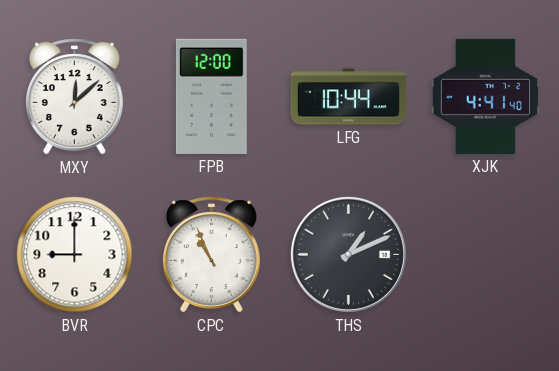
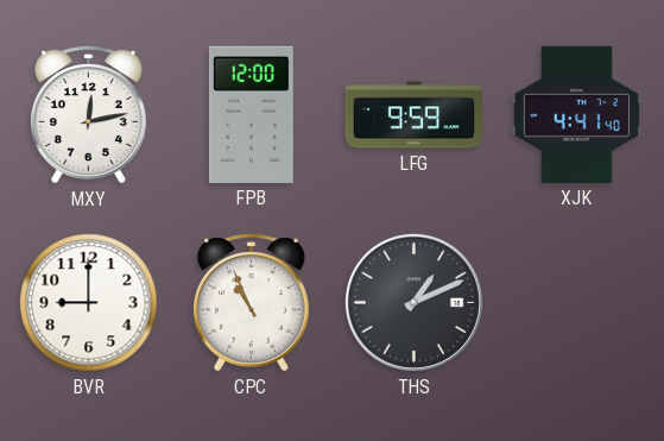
MXY: 12:08 -> 12:13
LFG: 10:44 -> 9:59
